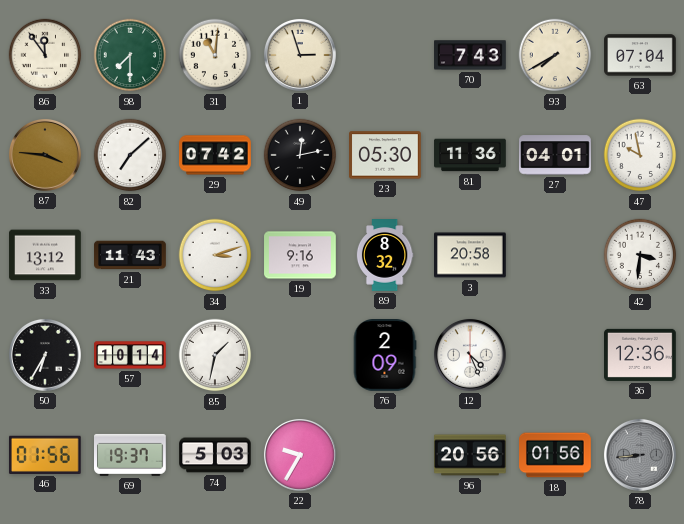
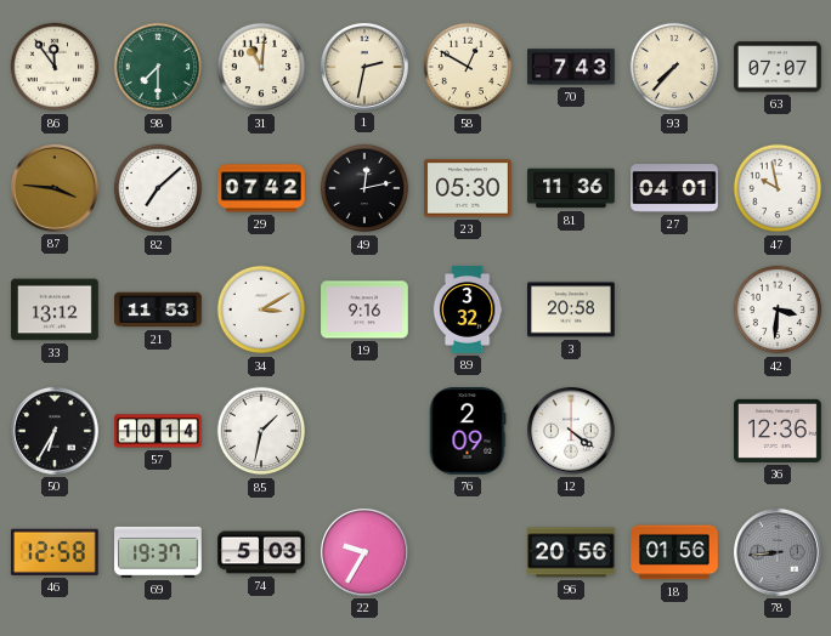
1: 2:57 -> 2:32
58: none -> 12:50
93: 7:40 -> 7:37
63: 07:04 -> 07:07
21: 11:43 -> 11:53
34: 3:12 -> 3:10
89: 8:32 -> 3:32
12: 4:26 -> 4:21
46: 01:56 -> 12:58
